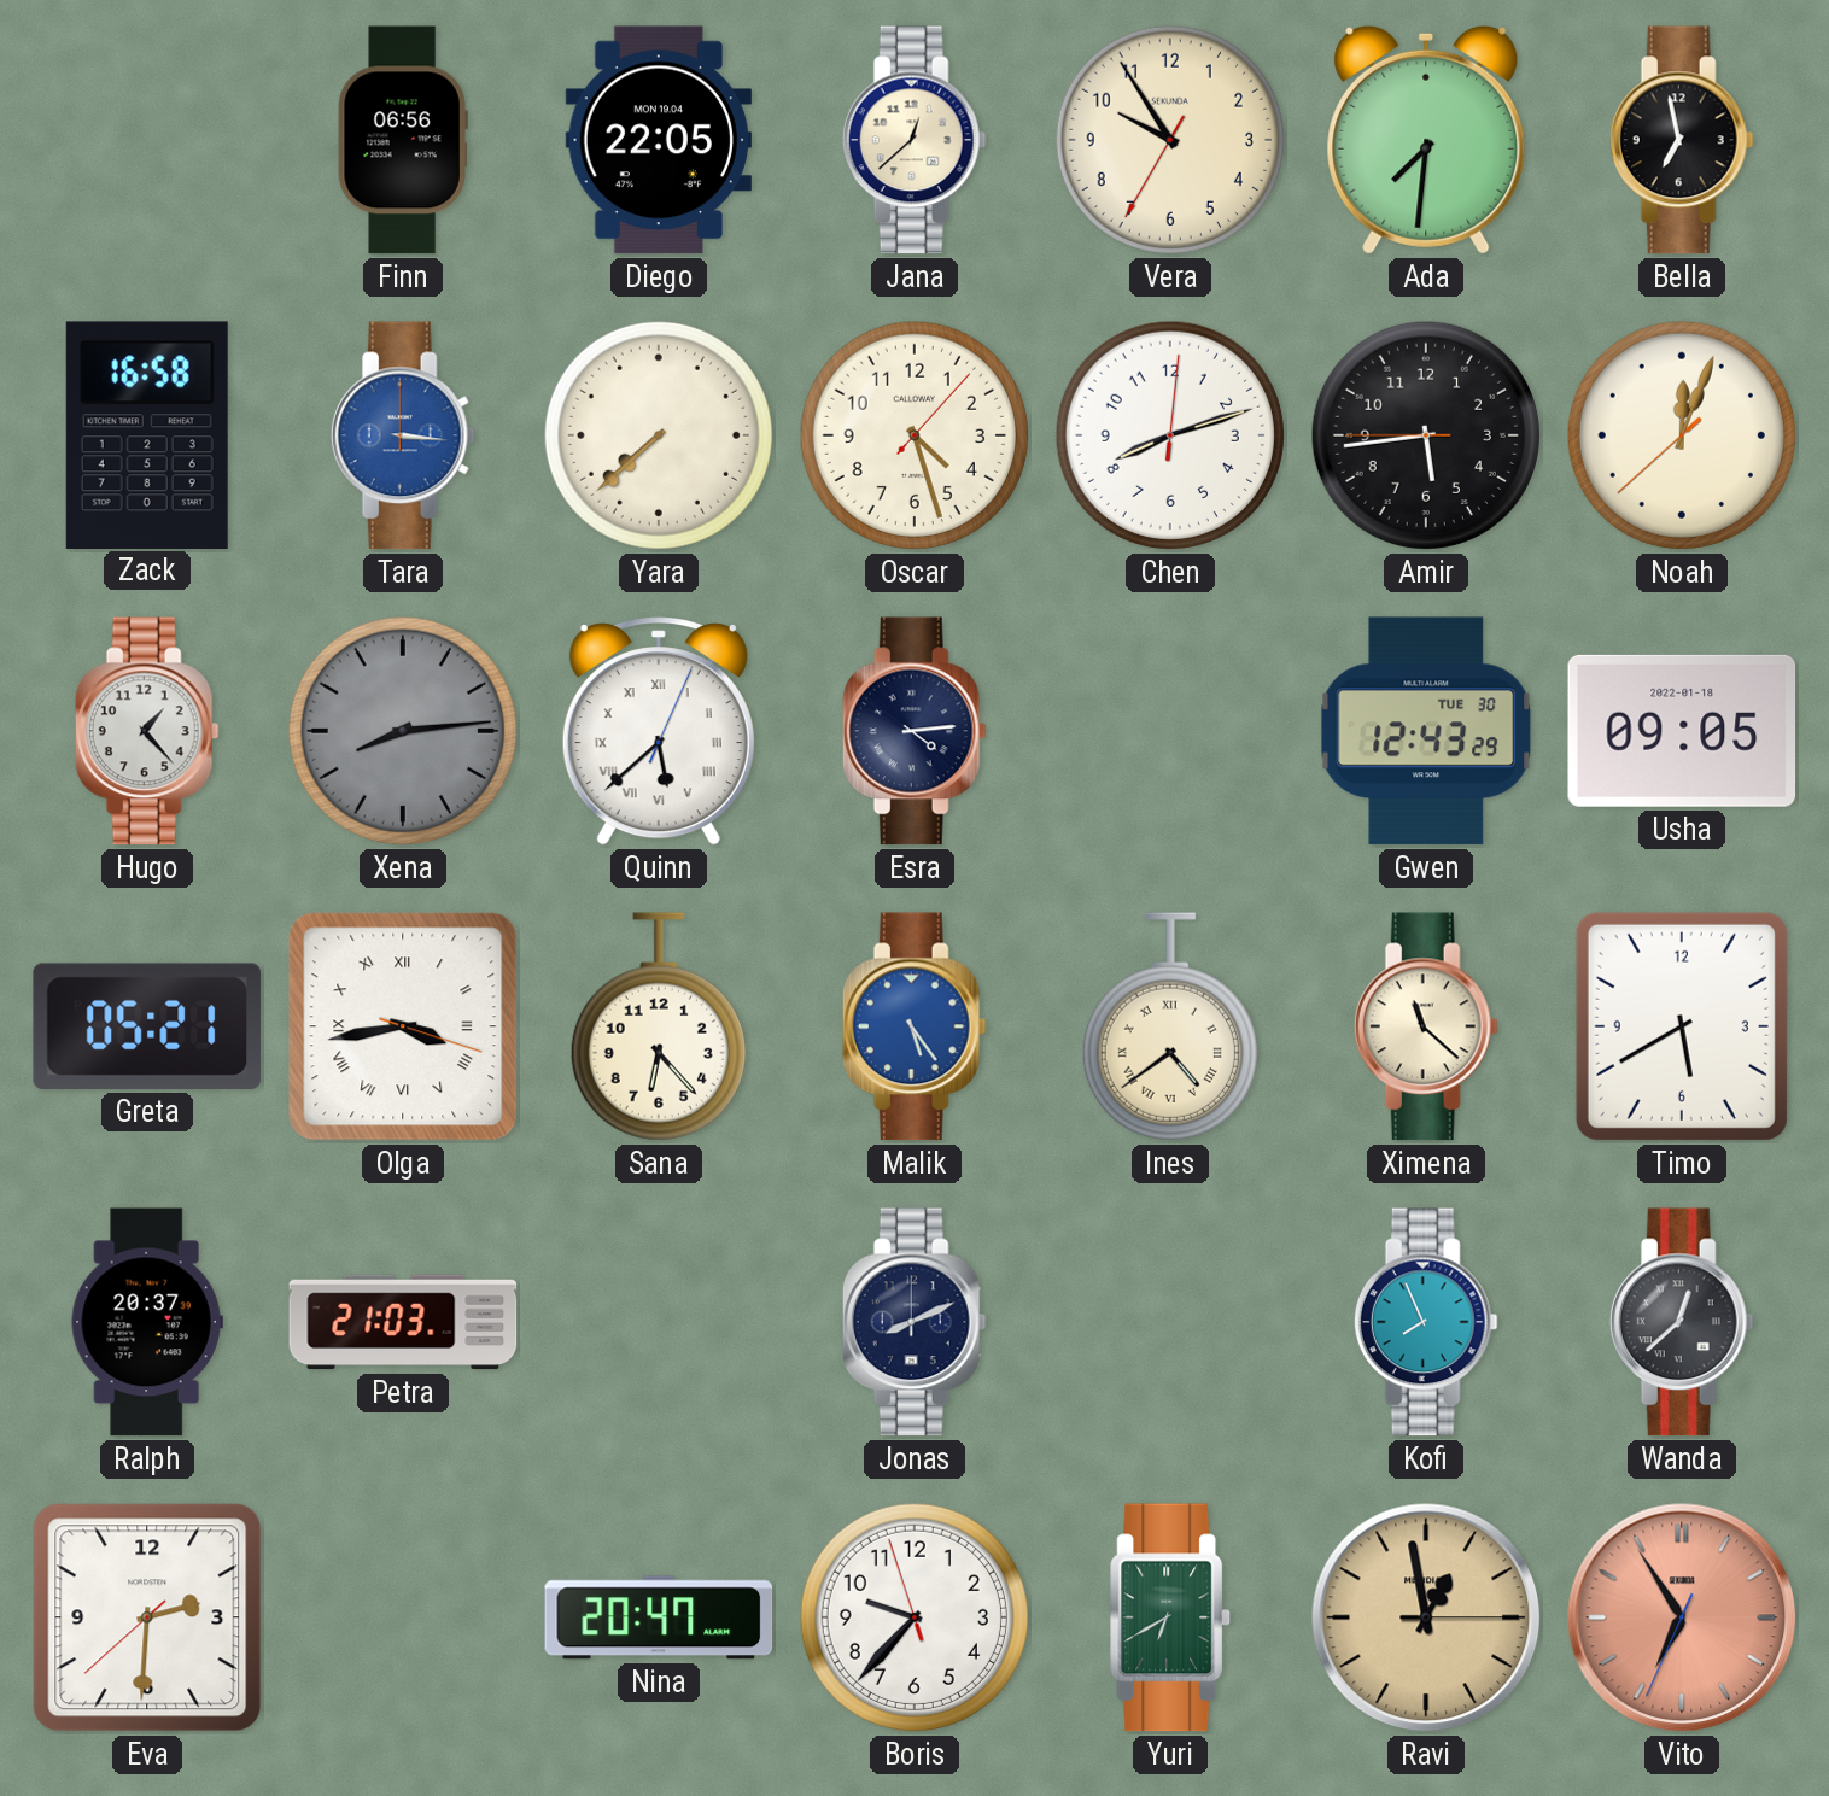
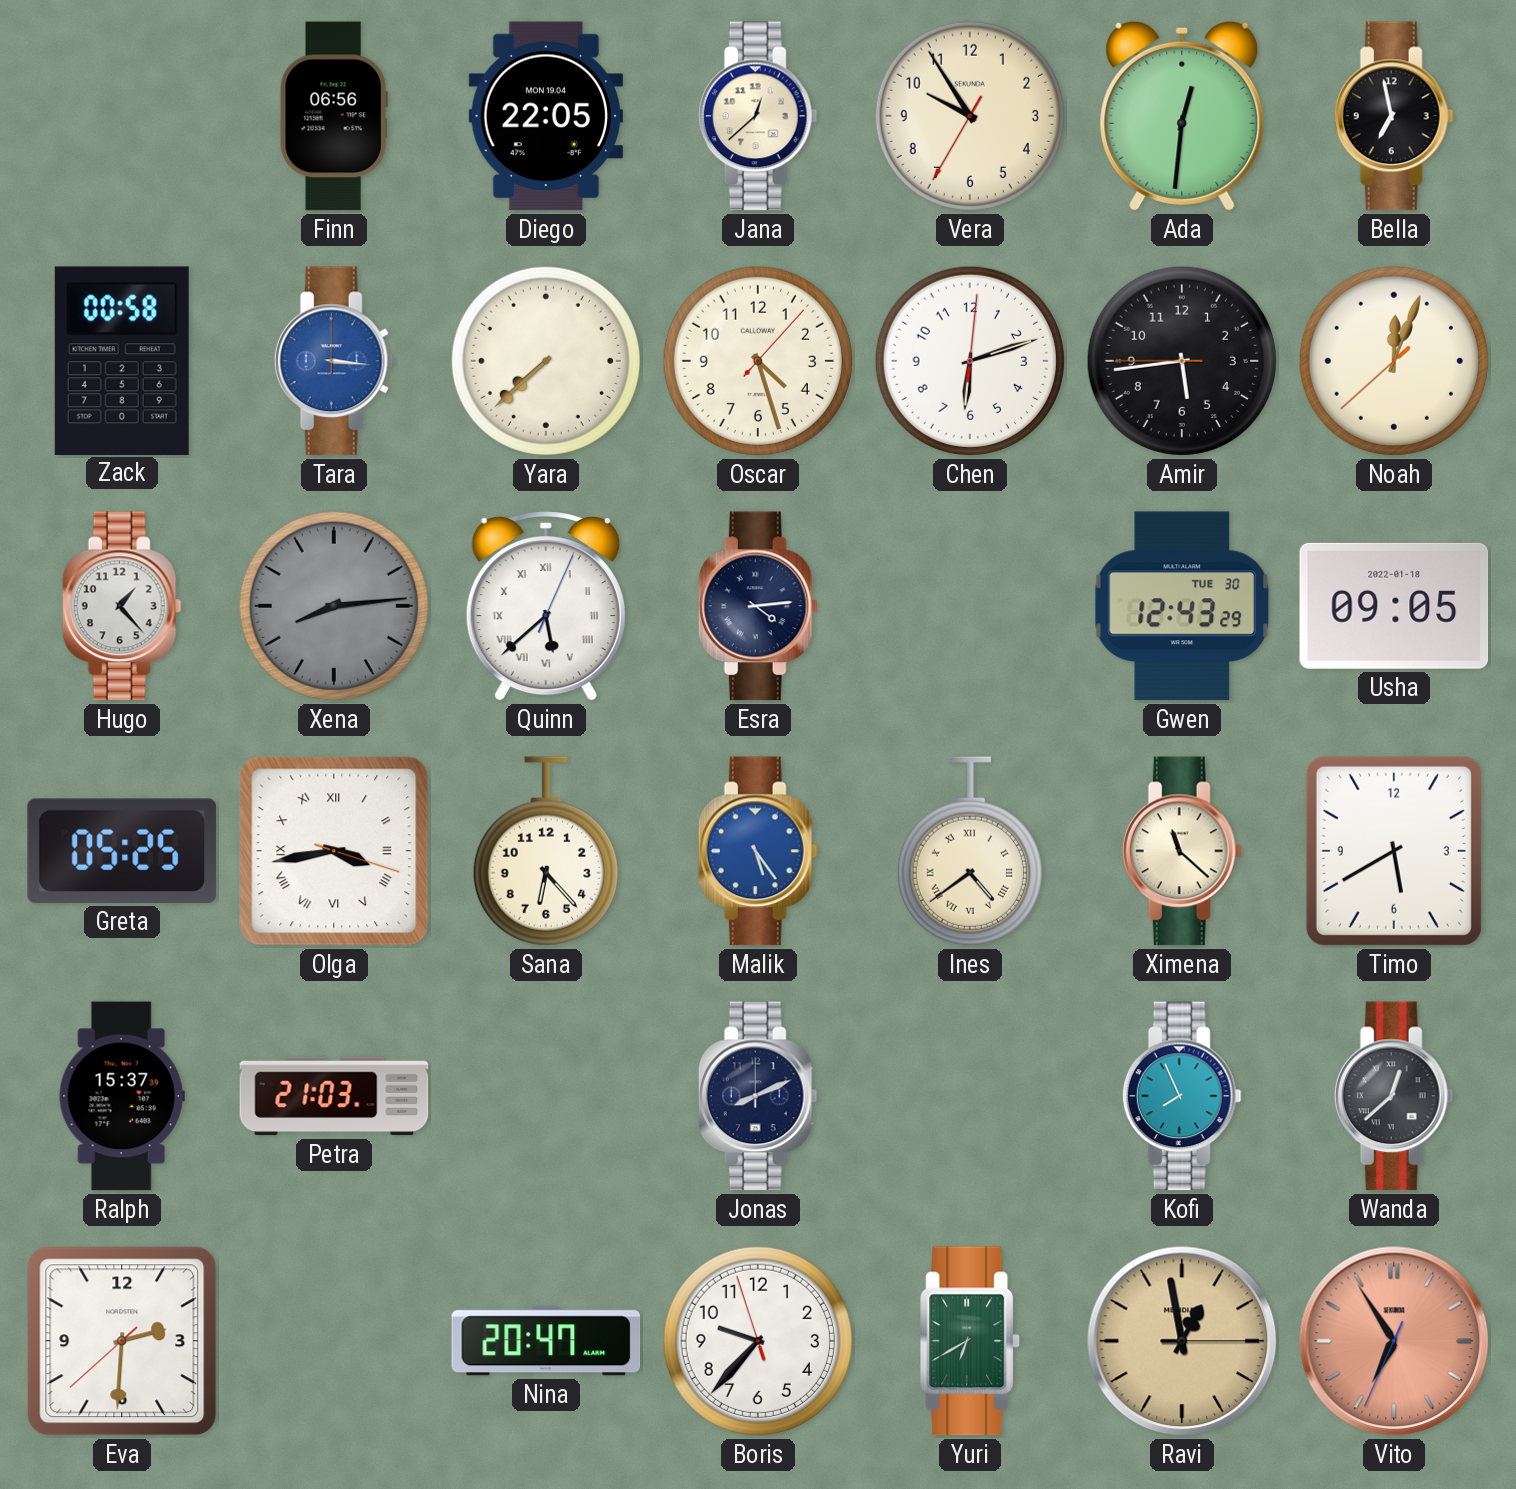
Ada: 7:31 -> 12:31
Zack: 16:58 -> 00:58
Chen: 8:12 -> 6:12
Greta: 05:21 -> 05:25
Ralph: 20:37 -> 15:37
